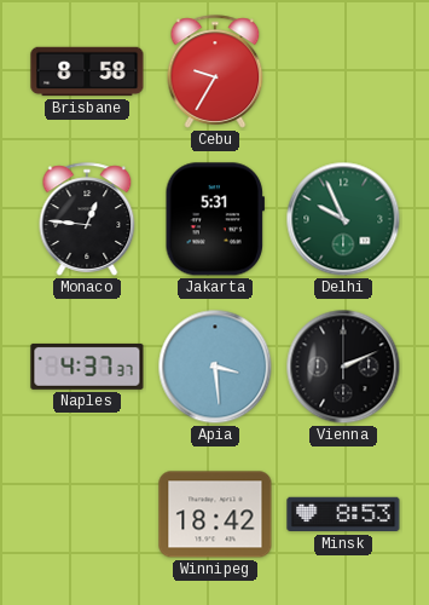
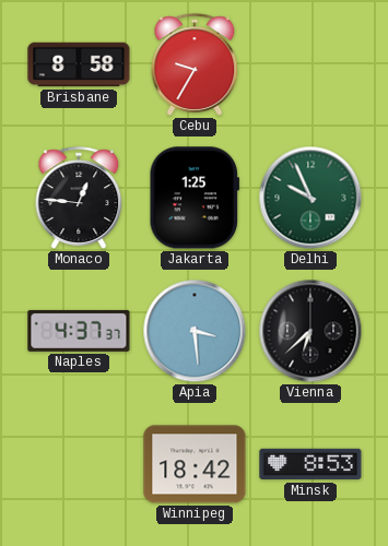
Jakarta: 5:31 -> 1:25
Vienna: 2:11 -> 6:38
